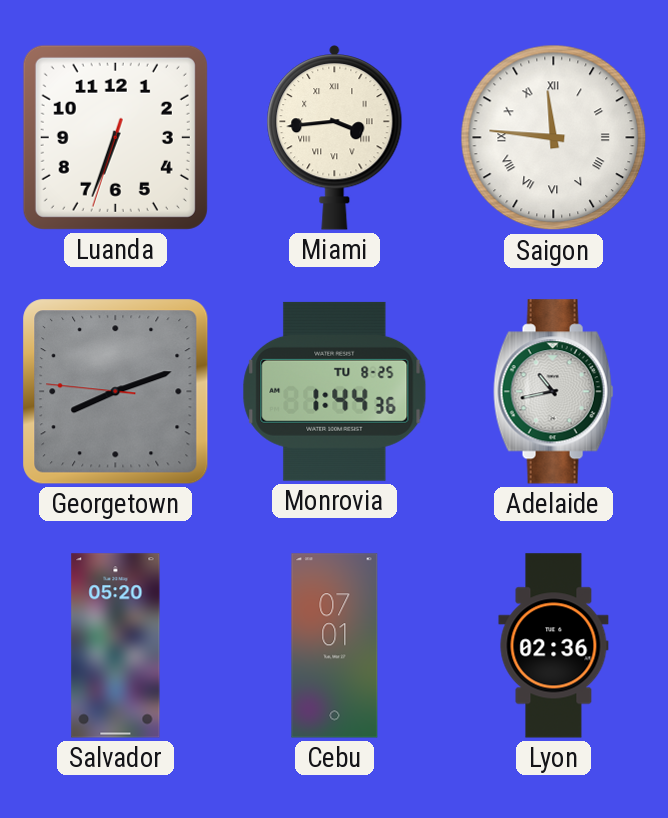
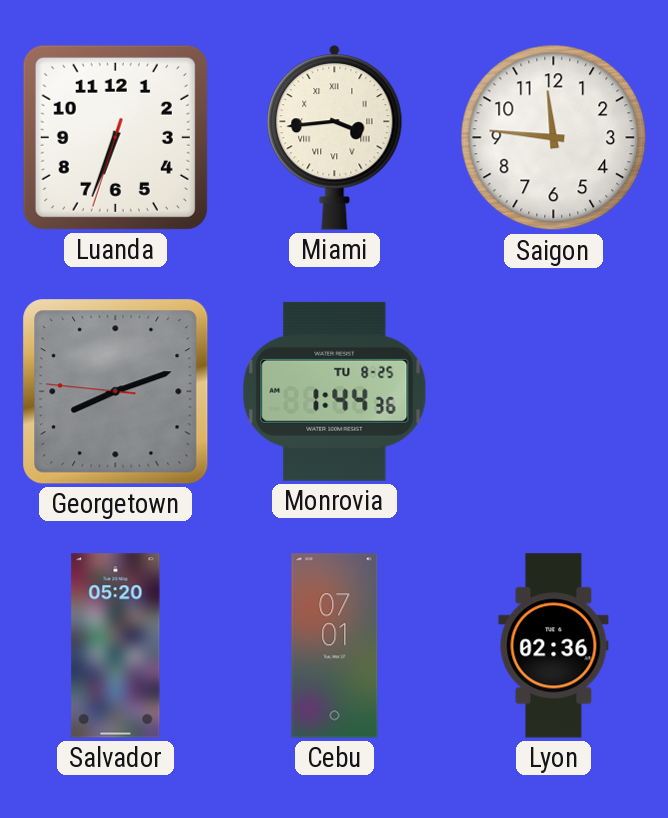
Saigon numerals: Roman -> Arabic
Adelaide: 10:43 -> none
